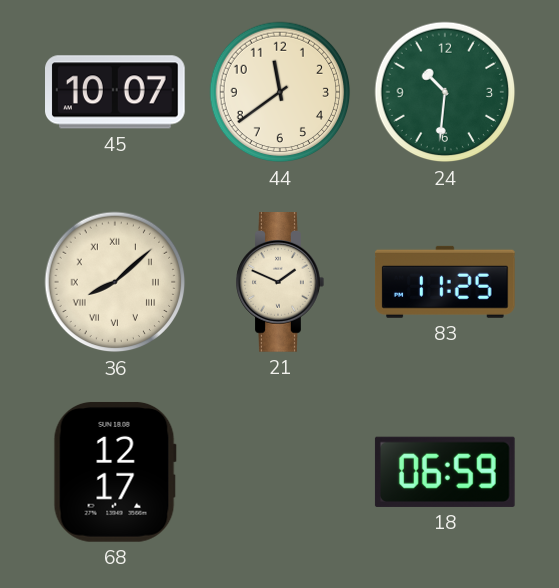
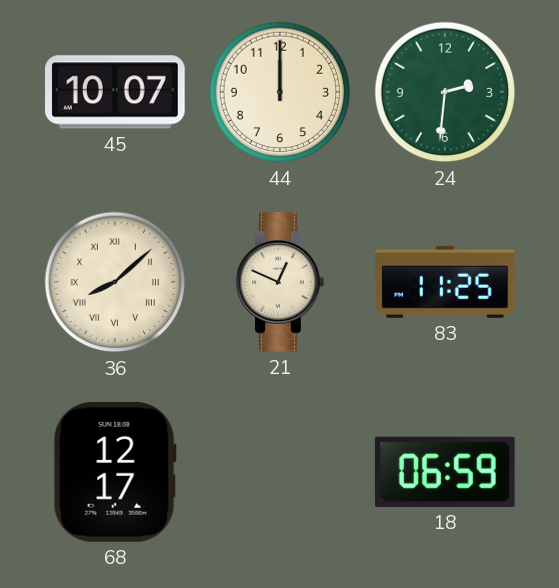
44: 11:39 -> 12:00
24: 10:31 -> 2:31
21: 1:49 -> 12:49
